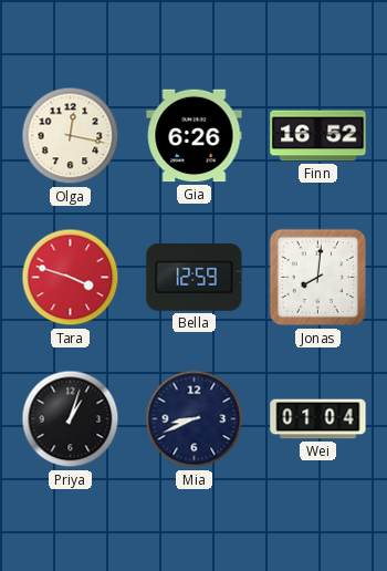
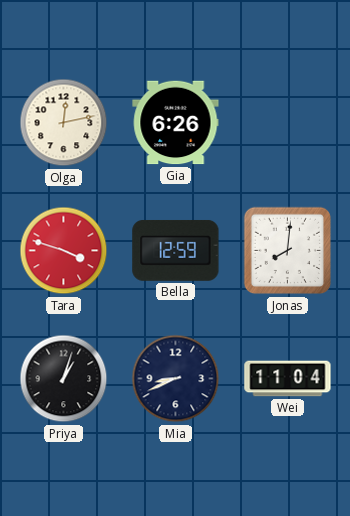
Olga: 12:17 -> 12:13
Finn: 16:52 -> none
Wei: 01:04 -> 11:04
